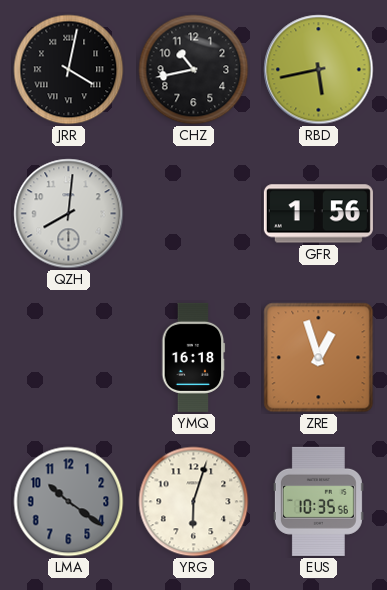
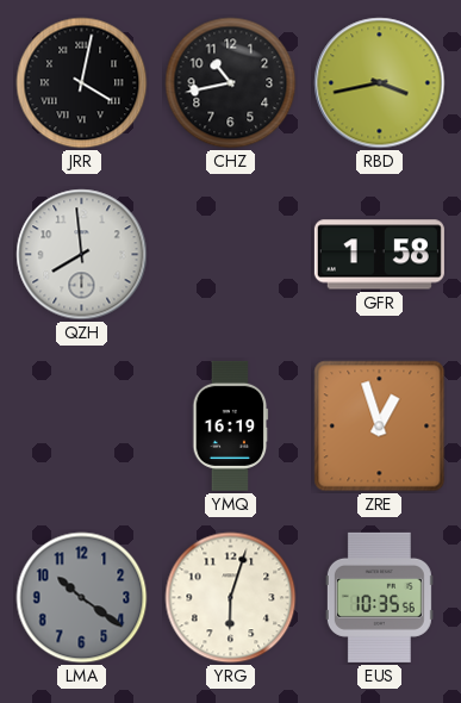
RBD: 5:43 -> 3:43
QZH: 8:01 -> 7:59
GFR: 1:56 -> 1:58
YMQ: 16:18 -> 16:19
